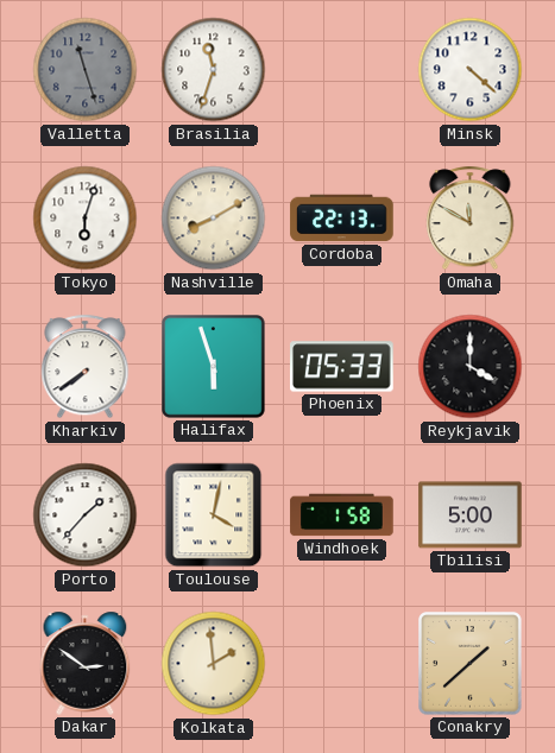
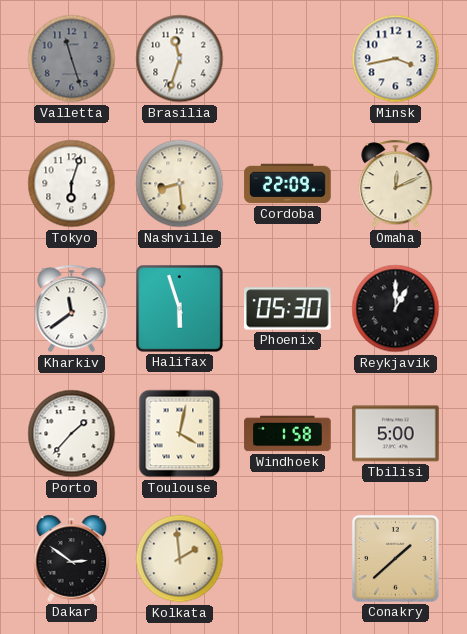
Minsk: 4:22 -> 3:43
Nashville: 8:10 -> 8:29
Cordoba: 22:13 -> 22:09
Omaha: 11:50 -> 12:11
Kharkiv: 7:39 -> 11:39
Phoenix: 05:33 -> 05:30
Reykjavik: 4:00 -> 1:00
